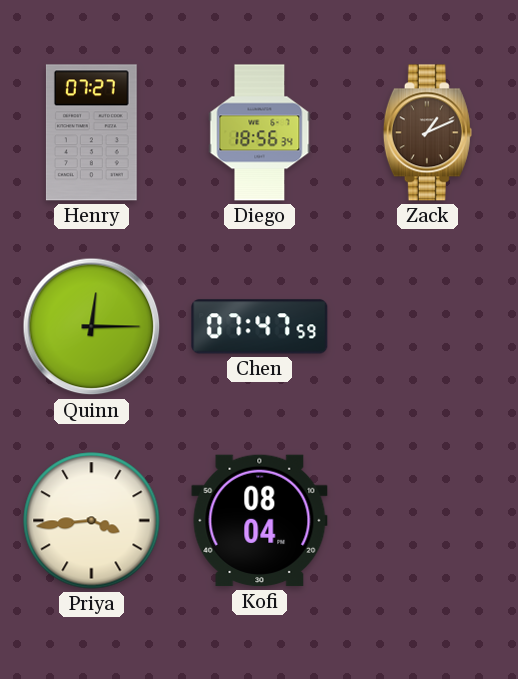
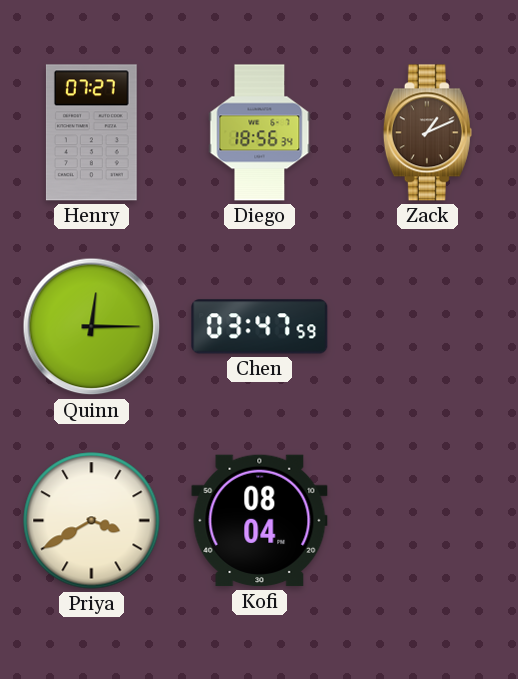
Chen: 07:47 -> 03:47
Priya: 3:44 -> 3:40
